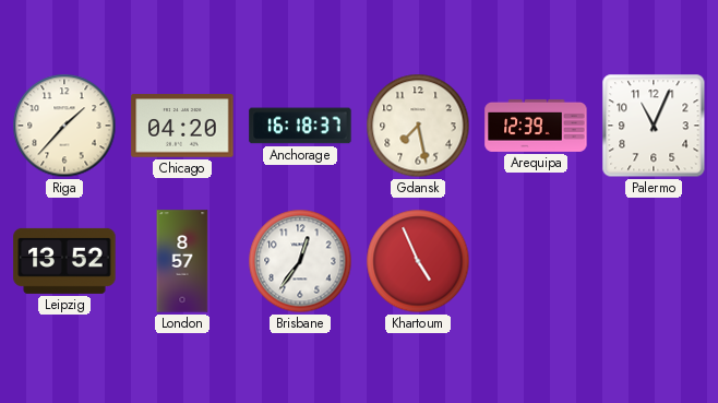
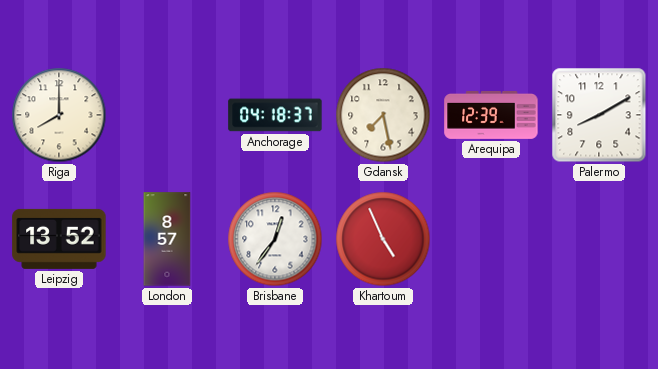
Riga: 1:37 -> 8:00
Chicago: 04:20 -> none
Anchorage: 16:18 -> 04:18
Palermo: 11:04 -> 8:10
